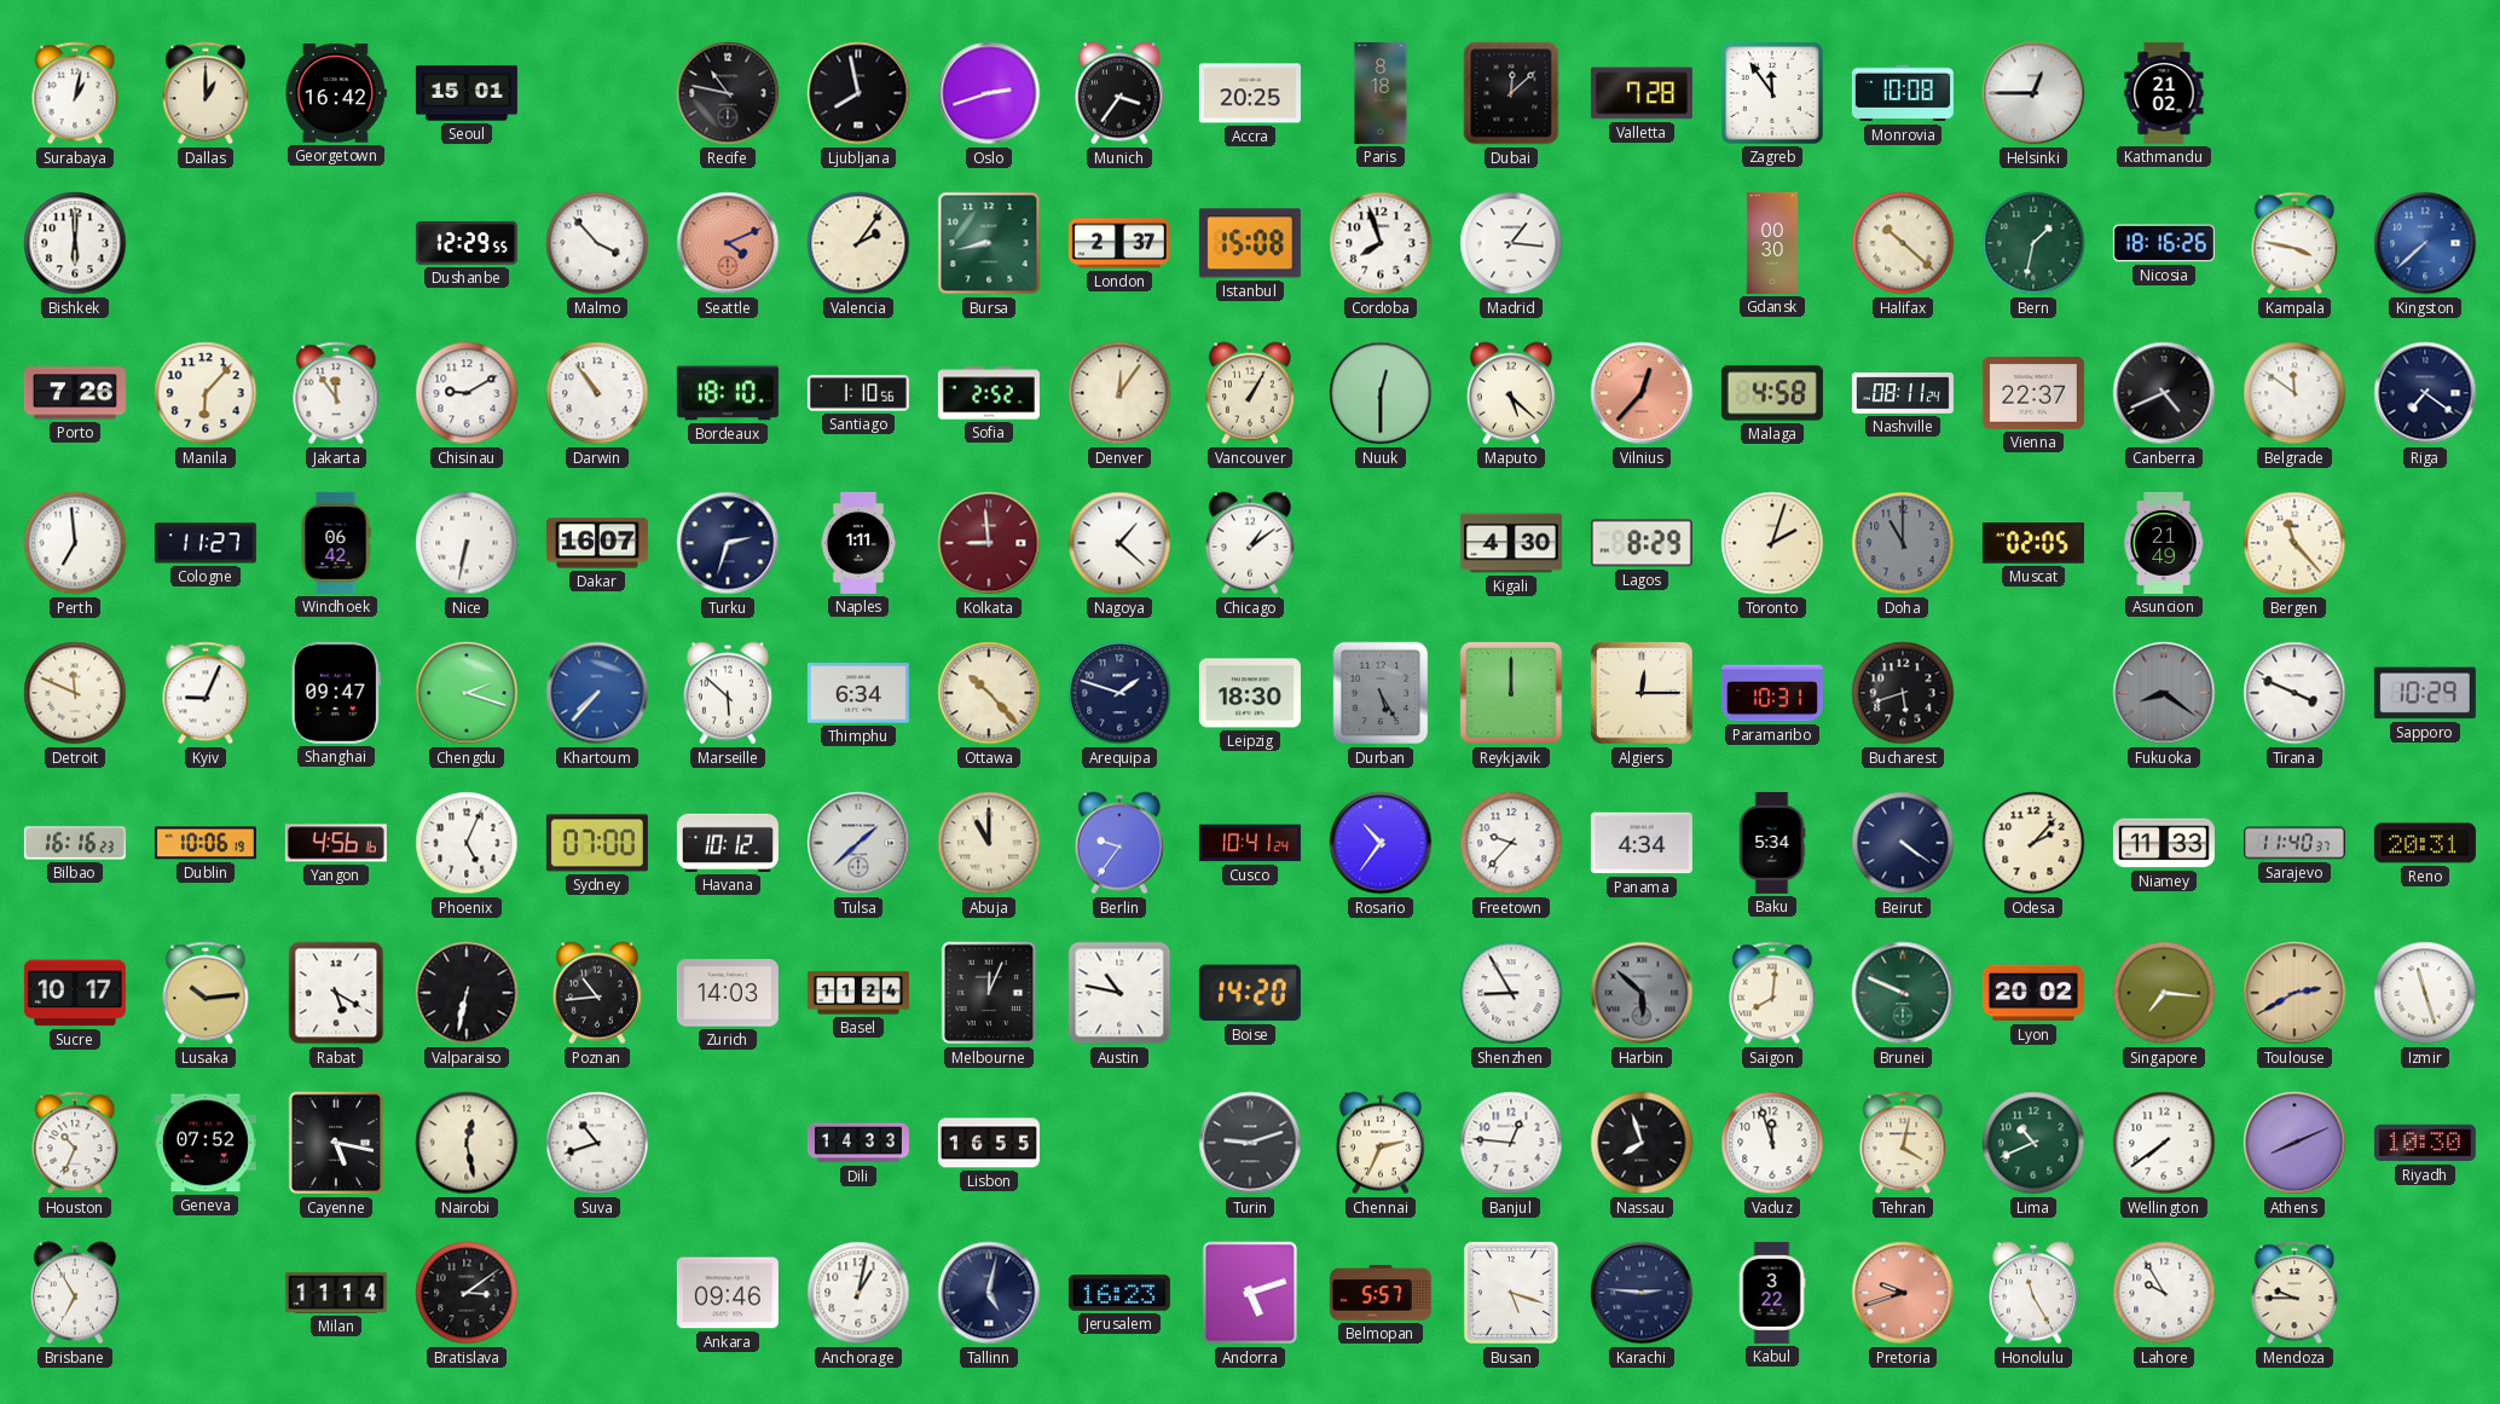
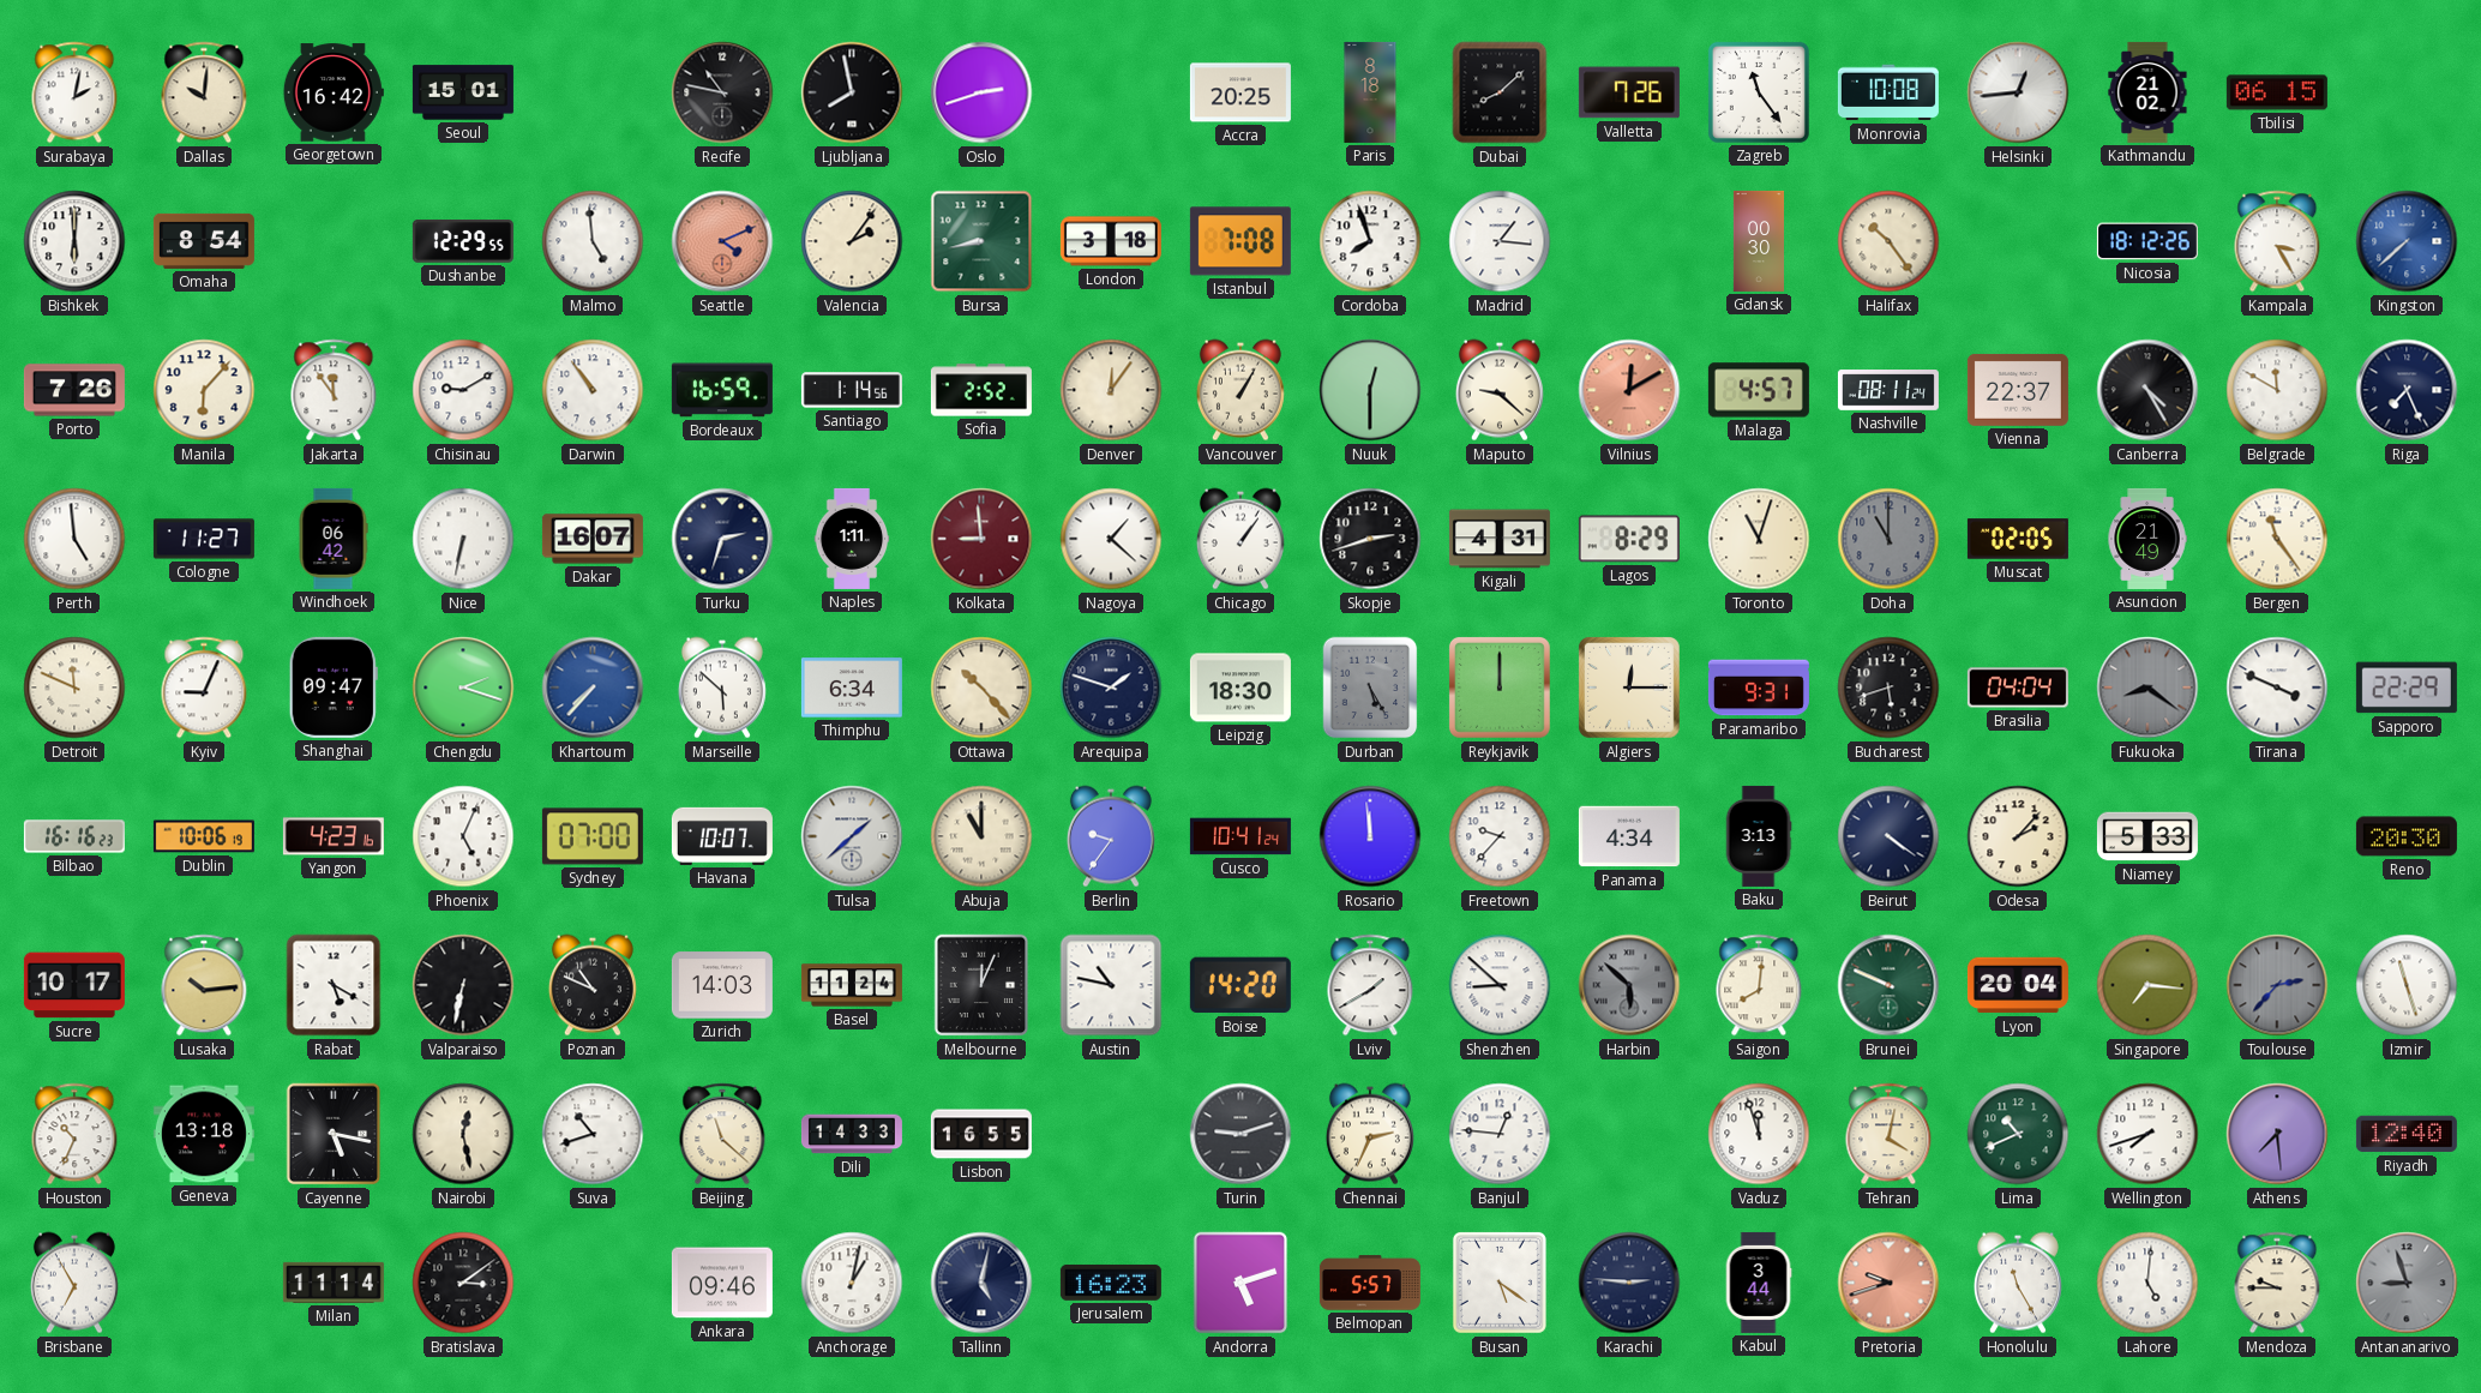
Surabaya: 1:02 -> 2:02
Dallas: 1:00 -> 10:01
Munich: 3:36 -> none
Dubai: 12:08 -> 8:08
Valletta: 7:28 -> 7:26
Zagreb: 11:54 -> 11:24
Helsinki: 12:45 -> 12:44
Tbilisi: none -> 06:15
Omaha: none -> 8:54
Malmo: 3:53 -> 4:59
London: 2:37 -> 3:18
Istanbul: 15:08 -> 7:08
Halifax: 10:22 -> 10:24
Bern: 1:32 -> none
Nicosia: 18:16 -> 18:12
Kampala: 3:47 -> 3:25
Bordeaux: 18:10 -> 16:59
Santiago: 1:10 -> 1:14
Maputo: 5:22 -> 9:22
Vilnius: 12:37 -> 12:10
Malaga: 4:58 -> 4:57
Canberra: 4:41 -> 4:25
Belgrade: 11:51 -> 11:50
Riga: 7:21 -> 7:26
Perth: 6:59 -> 4:59
Chicago: 1:09 -> 1:06
Skopje: none -> 2:42
Kigali: 4:30 -> 4:31
Toronto: 2:03 -> 11:03
Bergen: 11:23 -> 11:24
Paramaribo: 10:31 -> 9:31
Brasilia: none -> 04:04
Sapporo: 10:29 -> 22:29
Yangon: 4:56 -> 4:23
Havana: 10:12 -> 10:07
Rosario: 10:36 -> 11:59
Baku: 5:34 -> 3:13
Niamey: 11:33 -> 5:33
Sarajevo: 11:40 -> none
Reno: 20:31 -> 20:30
Poznan: 10:44 -> 10:49
Lviv: none -> 1:40
Shenzhen: 8:55 -> 8:52
Lyon: 20:02 -> 20:04
Toulouse: 2:40 -> 2:37
Toulouse dial: champagne -> grey
Geneva: 07:52 -> 13:18
Beijing: none -> 11:22
Nassau: 7:57 -> none
Wellington: 7:39 -> 7:42
Athens: 8:11 -> 7:29
Riyadh: 10:30 -> 12:40
Busan: 5:18 -> 5:21
Kabul: 3:22 -> 3:44
Lahore: 9:55 -> 5:01
Antananarivo: none -> 8:57
